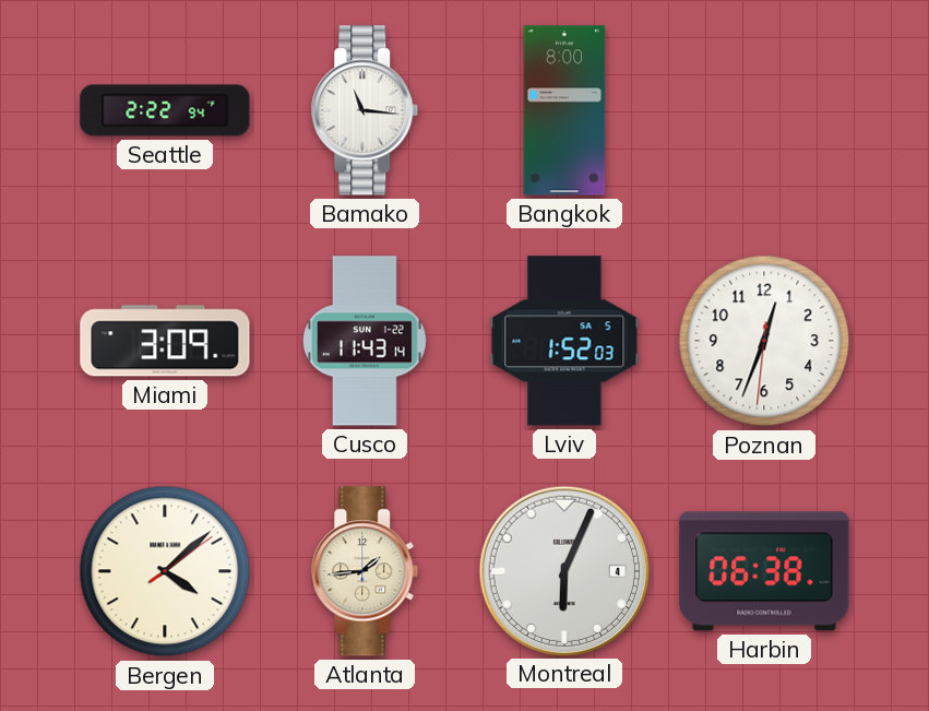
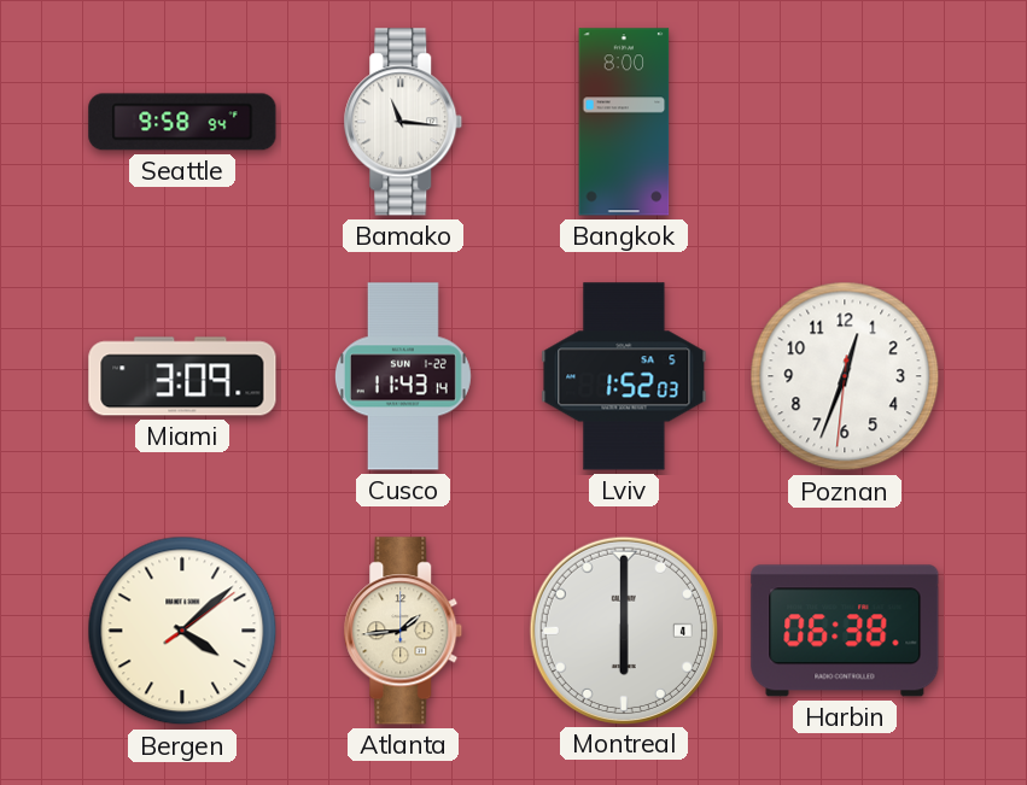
Seattle: 2:22 -> 9:58
Montreal: 6:04 -> 6:00
